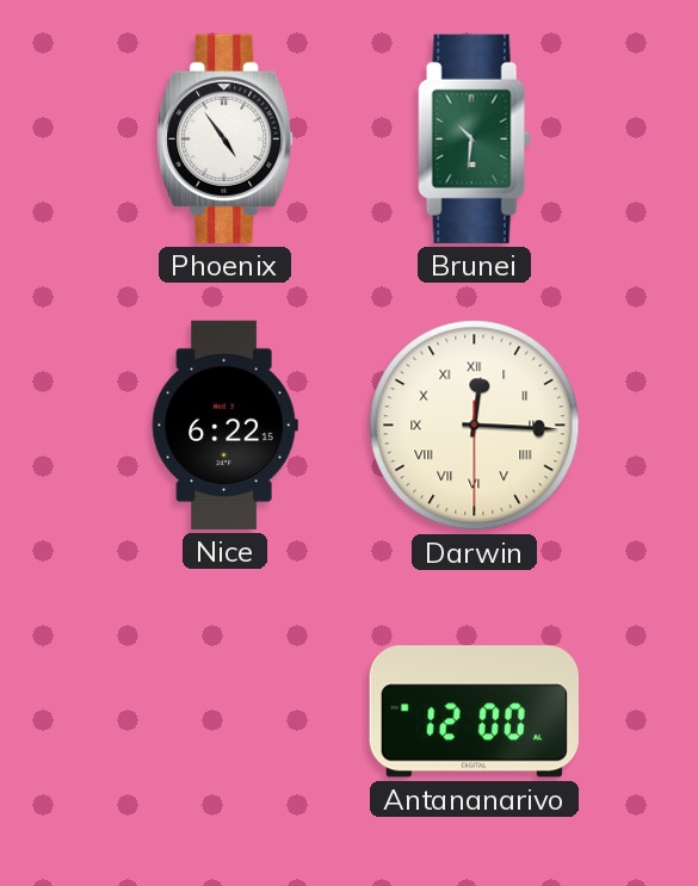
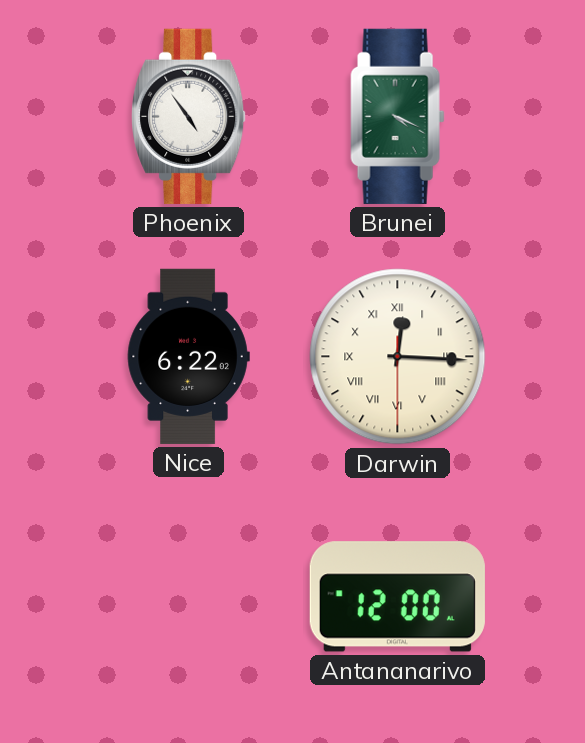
Brunei: 10:31 -> 4:19
Nice: 6:22:15 -> 6:22:02
